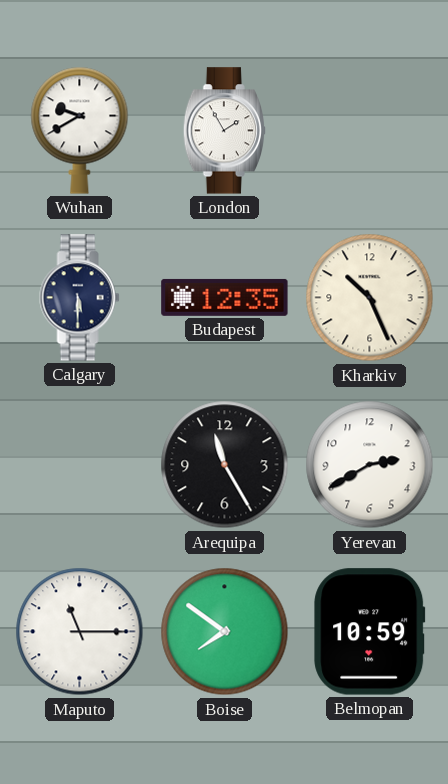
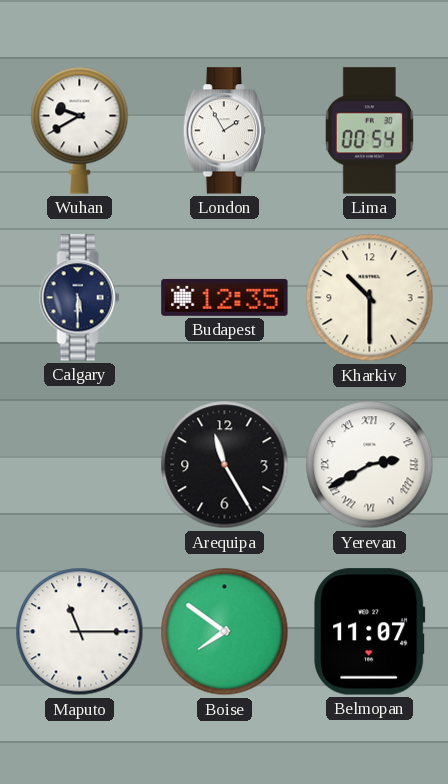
Lima: none -> 00:54
Kharkiv: 10:26 -> 10:30
Yerevan numerals: Arabic -> Roman
Belmopan: 10:59 -> 11:07
